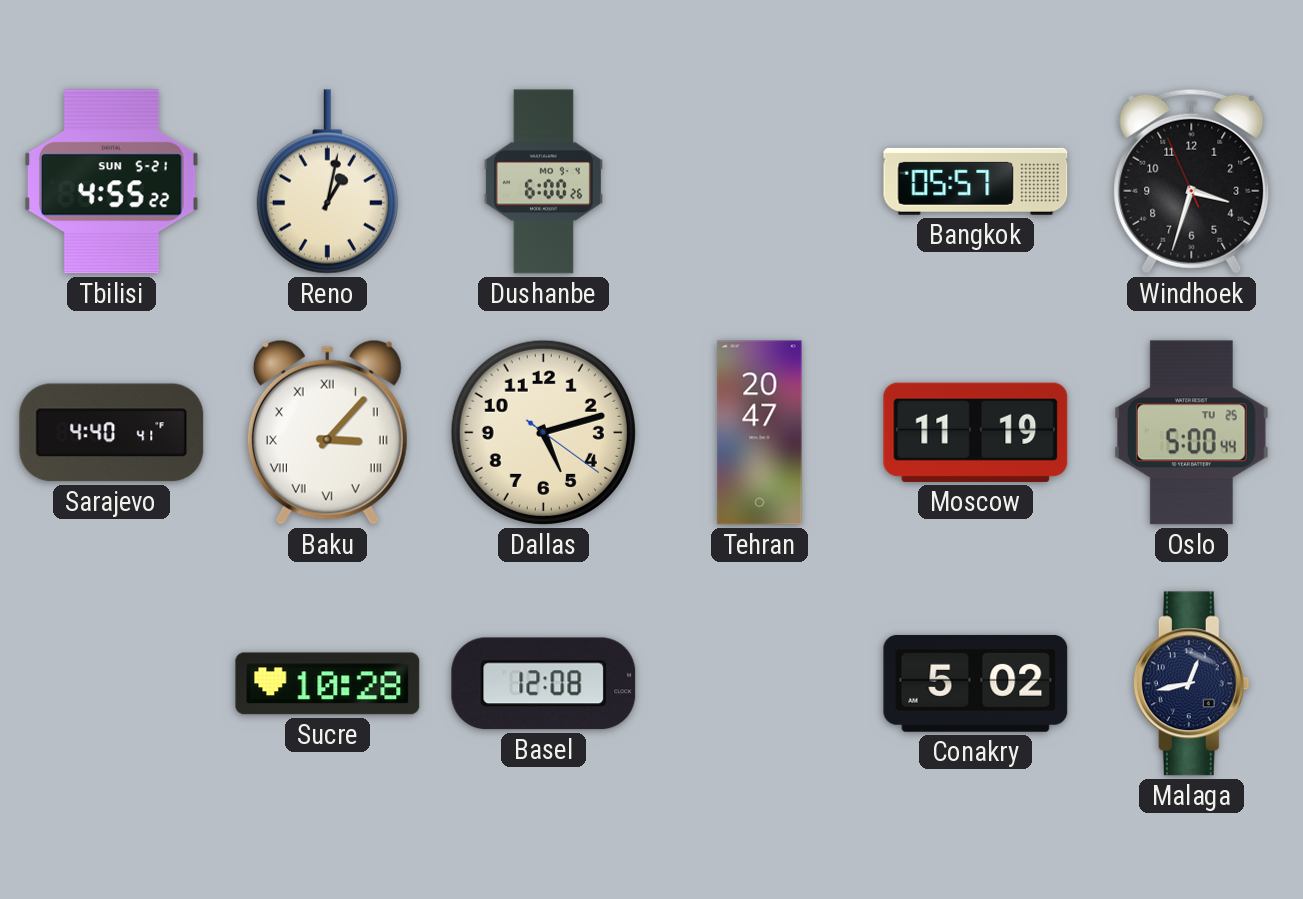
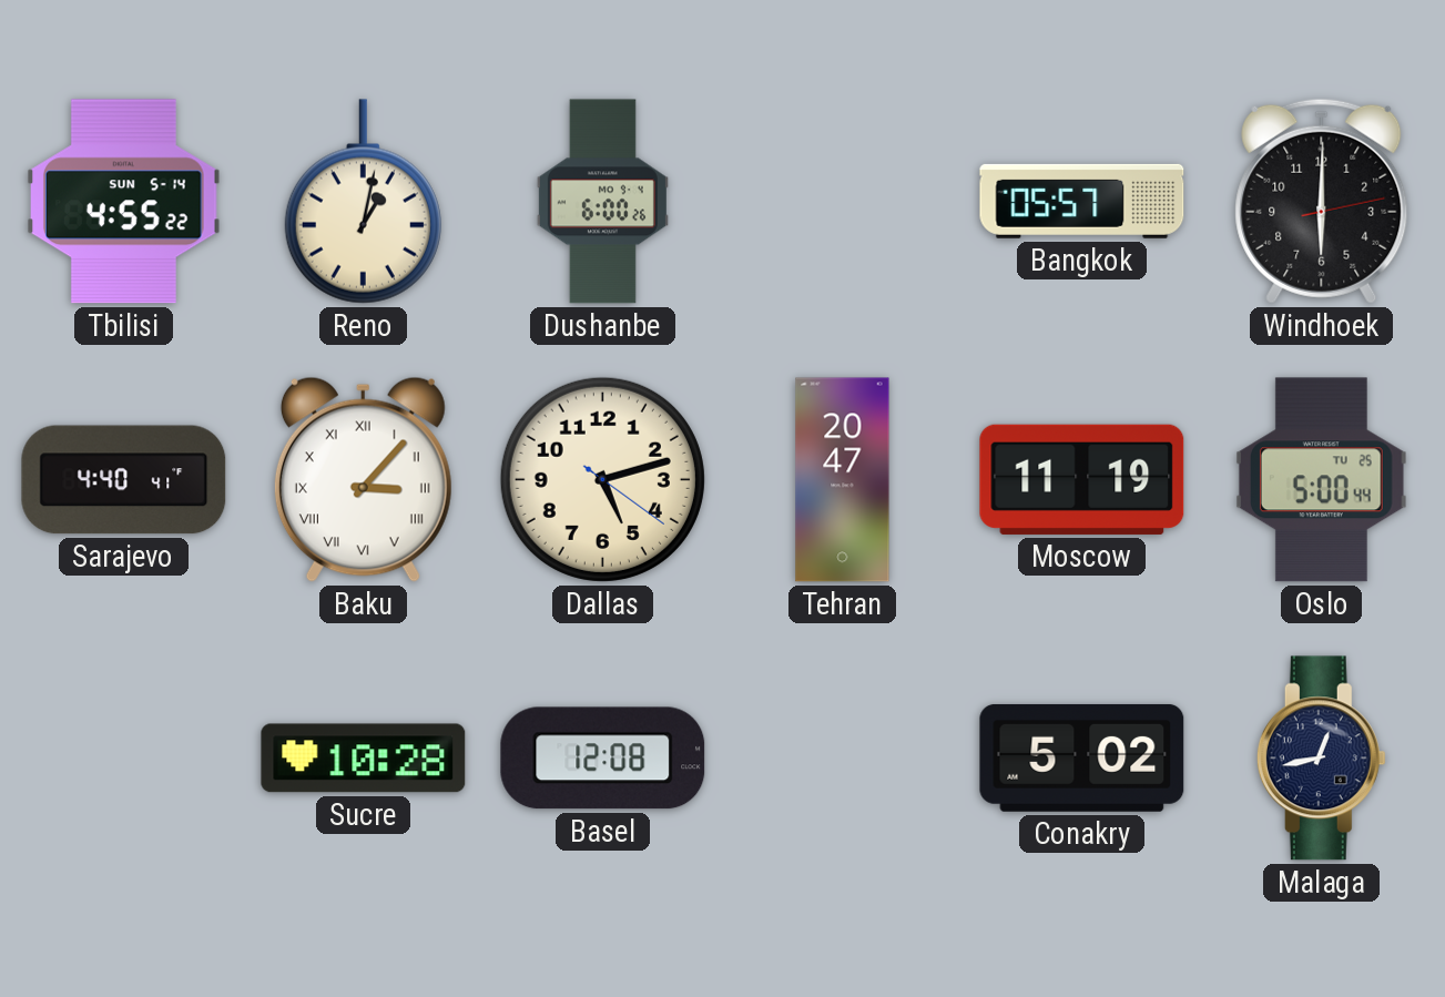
Tbilisi date: SUN 5-21 -> SUN 5-14
Windhoek: 3:32 -> 6:00
